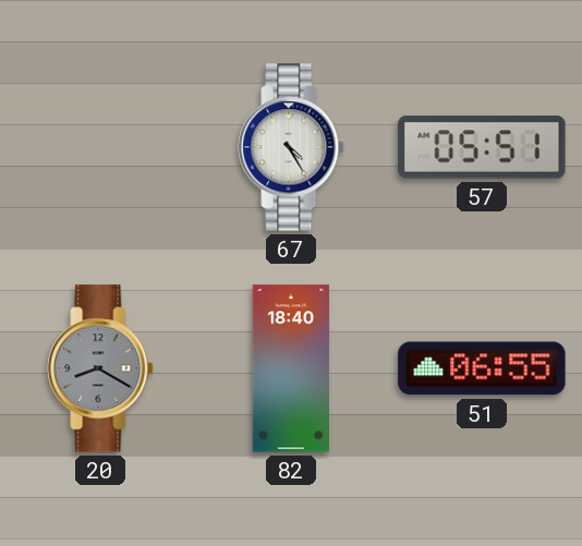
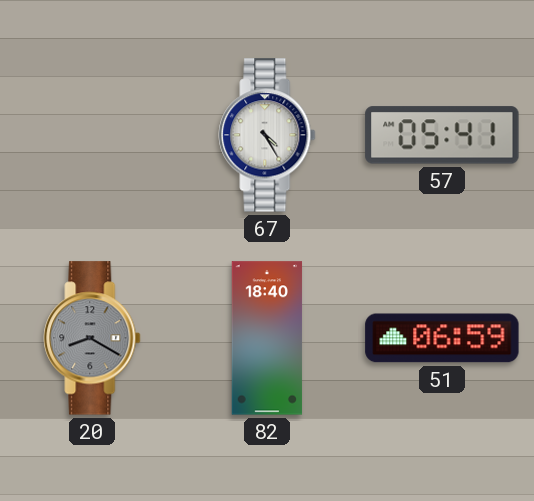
57: 05:51 -> 05:41
51: 06:55 -> 06:59
